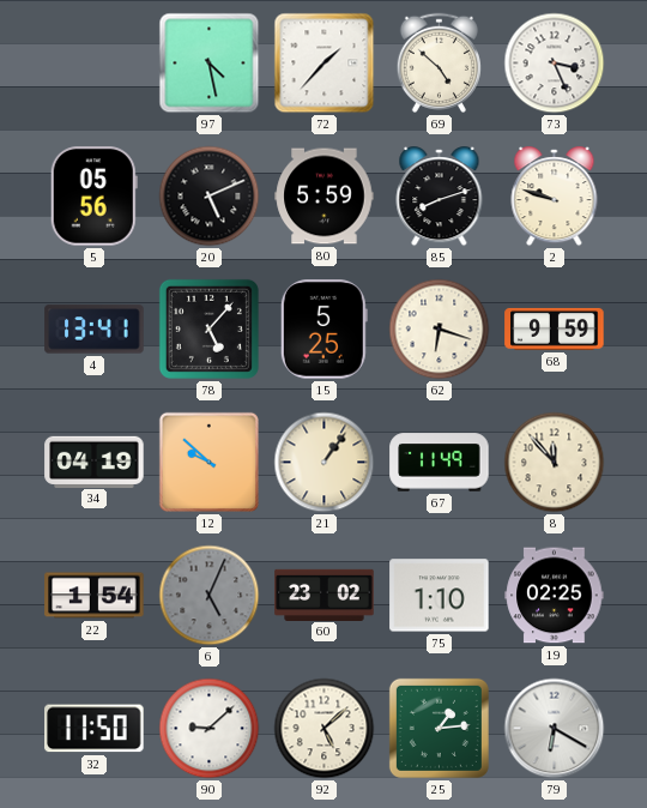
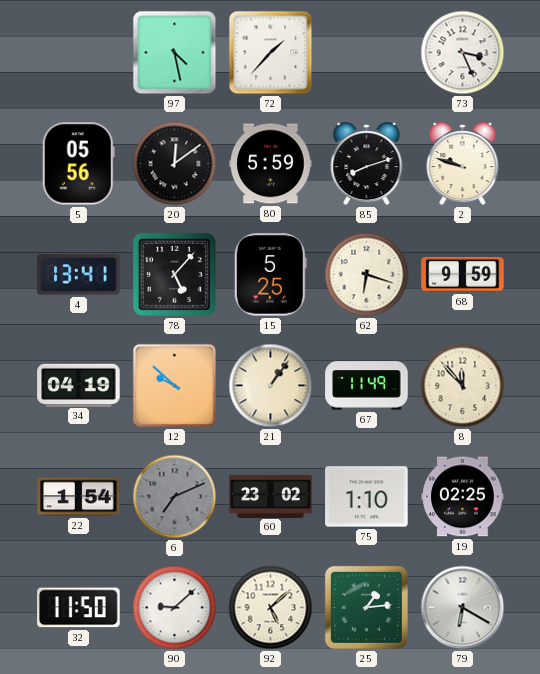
69: 4:52 -> none
20: 5:11 -> 12:09
6: 5:04 -> 7:11
